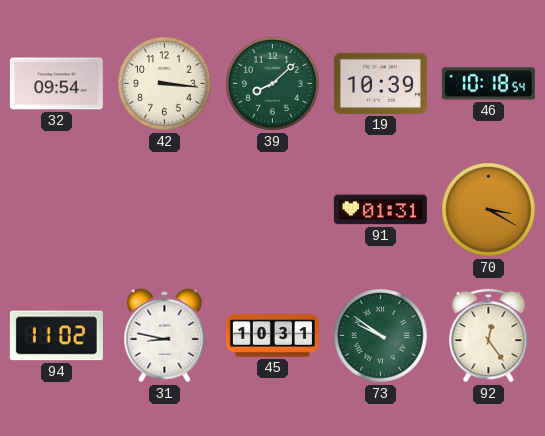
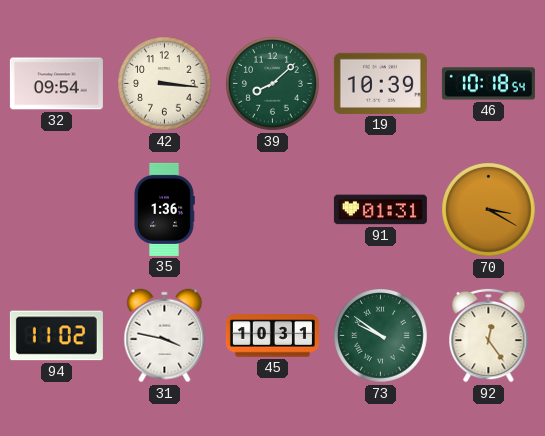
35: none -> 1:36
31: 8:47 -> 3:47
